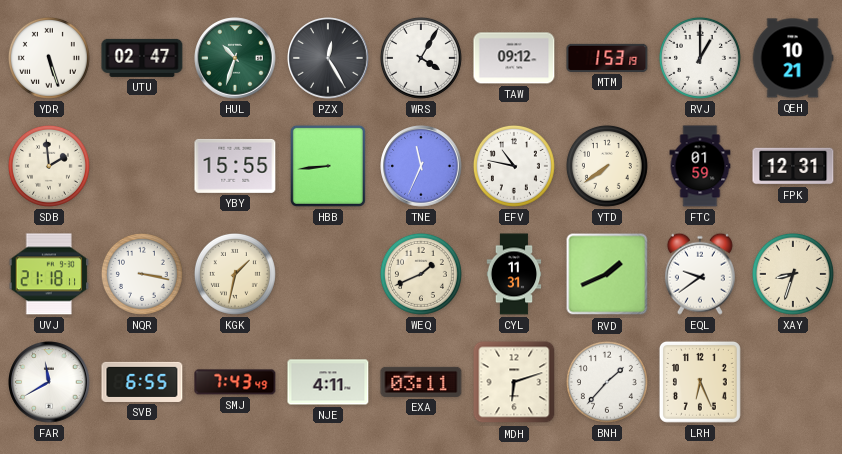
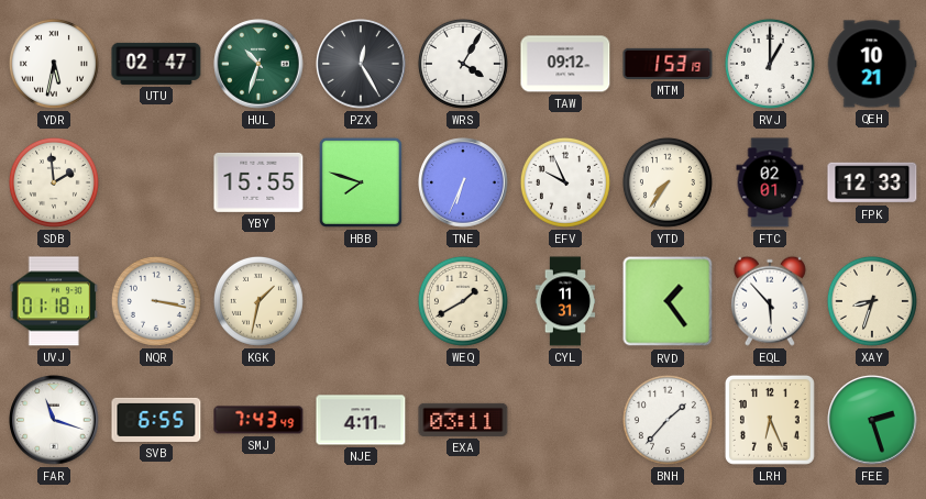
YDR: 5:27 -> 5:32
HBB: 8:44 -> 7:48
TNE: 11:34 -> 6:34
EFV: 10:47 -> 9:56
YTD: 7:39 -> 7:36
FTC: 01:59 -> 02:01
FPK: 12:31 -> 12:33
UVJ: 21:18 -> 01:18
WEQ: 1:41 -> 1:40
RVD: 1:41 -> 1:24
EQL: 9:39 -> 5:53
FAR: 11:40 -> 11:18
MDH: 6:12 -> none
FEE: none -> 2:27
